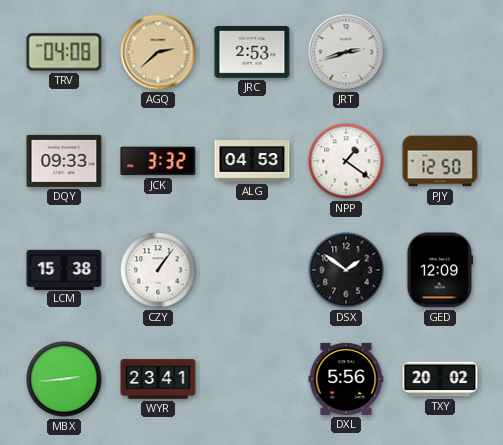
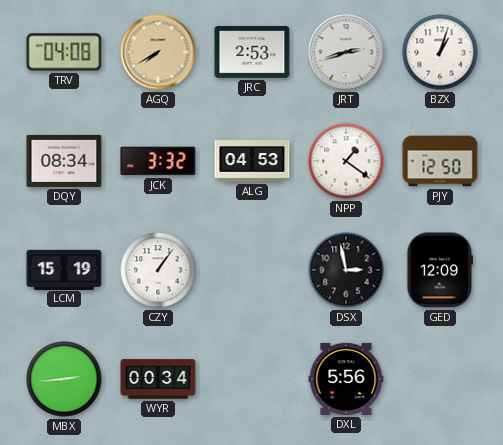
AGQ: 2:38 -> 7:40
BZX: none -> 1:03
DQY: 09:33 -> 08:34
LCM: 15:38 -> 15:19
DSX: 1:51 -> 2:58
WYR: 23:41 -> 00:34
TXY: 20:02 -> none
